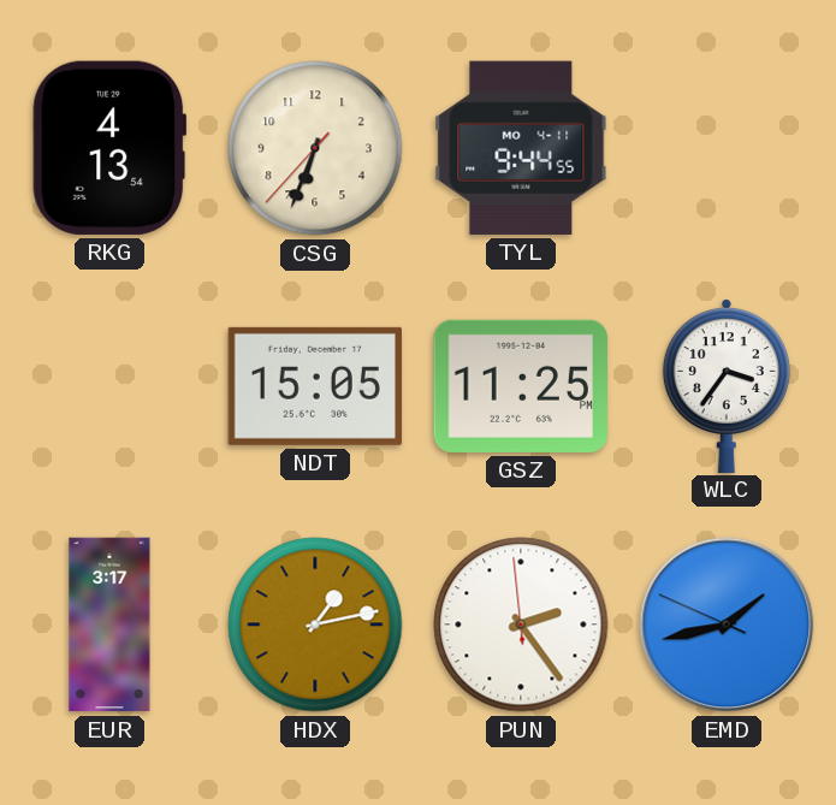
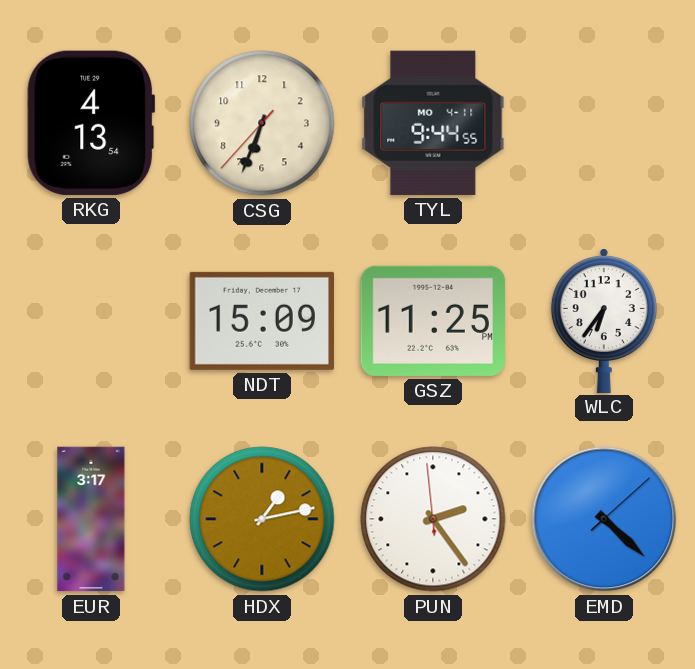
NDT: 15:05 -> 15:09
WLC: 3:36 -> 6:36
EMD: 1:42 -> 4:22
